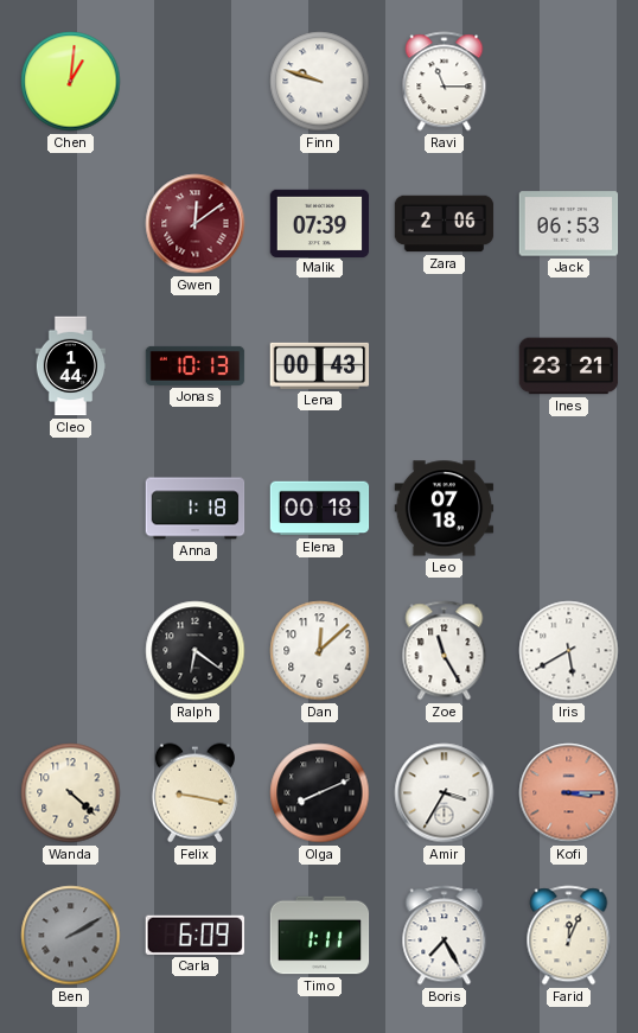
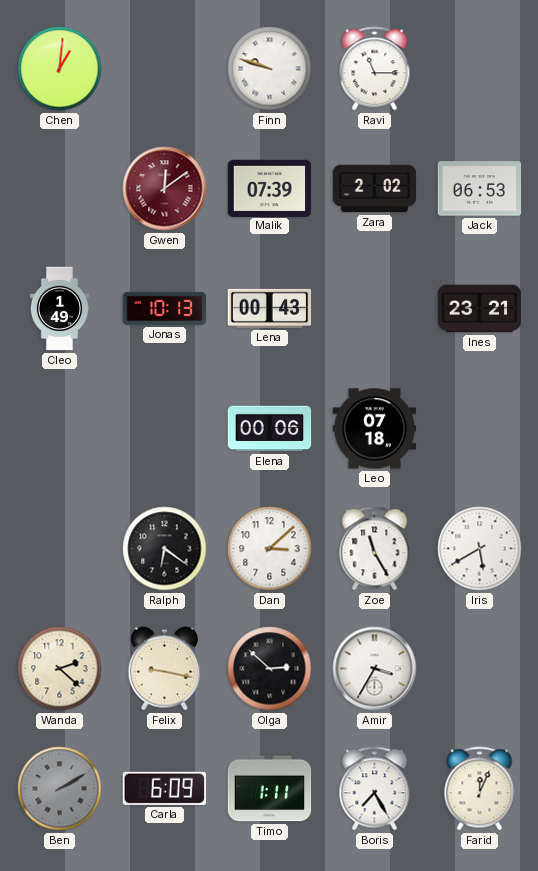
Zara: 2:06 -> 2:02
Cleo: 1:44 -> 1:49
Anna: 1:18 -> none
Elena: 00:18 -> 00:06
Dan: 12:08 -> 3:08
Wanda: 4:22 -> 2:22
Olga: 8:11 -> 2:52
Kofi: 3:15 -> none
